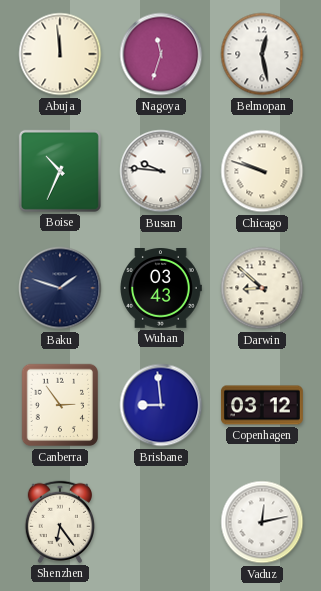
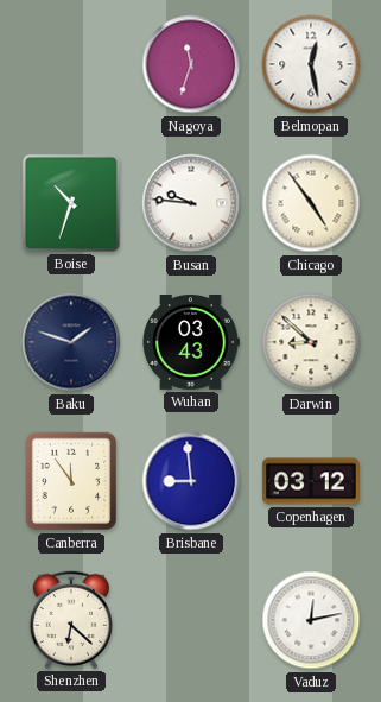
Abuja: 11:59 -> none
Boise: 10:34 -> 10:33
Chicago: 9:48 -> 4:54
Canberra: 2:54 -> 11:54
Shenzhen: 6:24 -> 6:22
